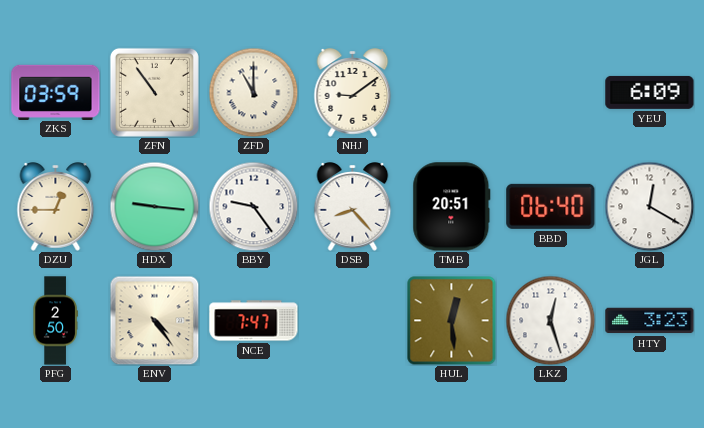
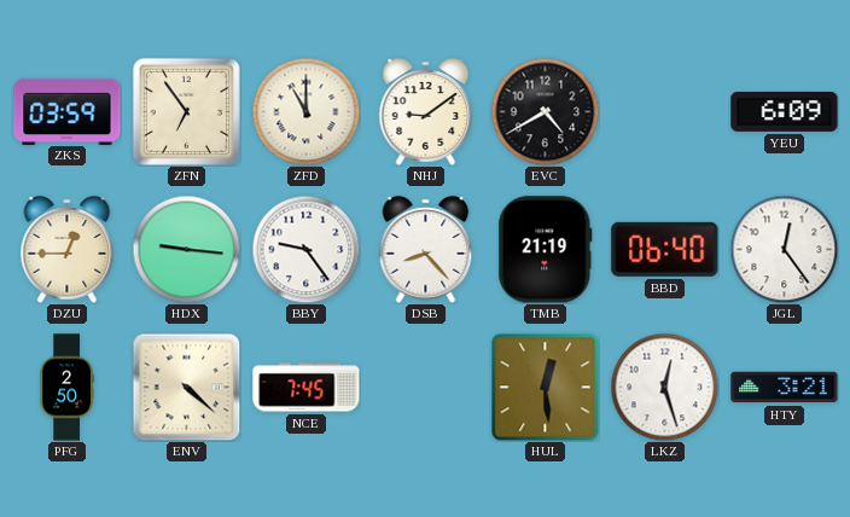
ZFN: 10:54 -> 6:54
EVC: none -> 4:40
TMB: 20:51 -> 21:19
JGL: 12:20 -> 12:24
ENV: 4:24 -> 4:22
NCE: 7:47 -> 7:45
HTY: 3:23 -> 3:21
